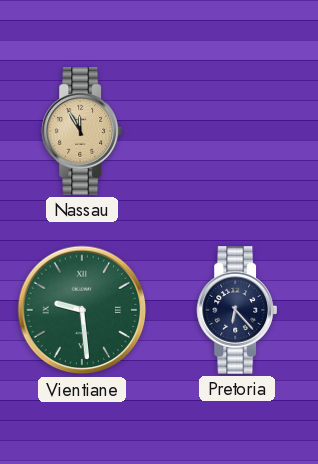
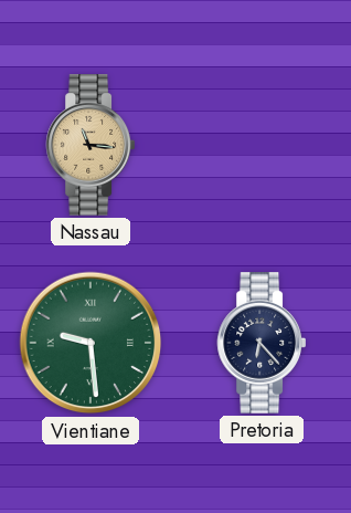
Nassau: 11:55 -> 11:16
